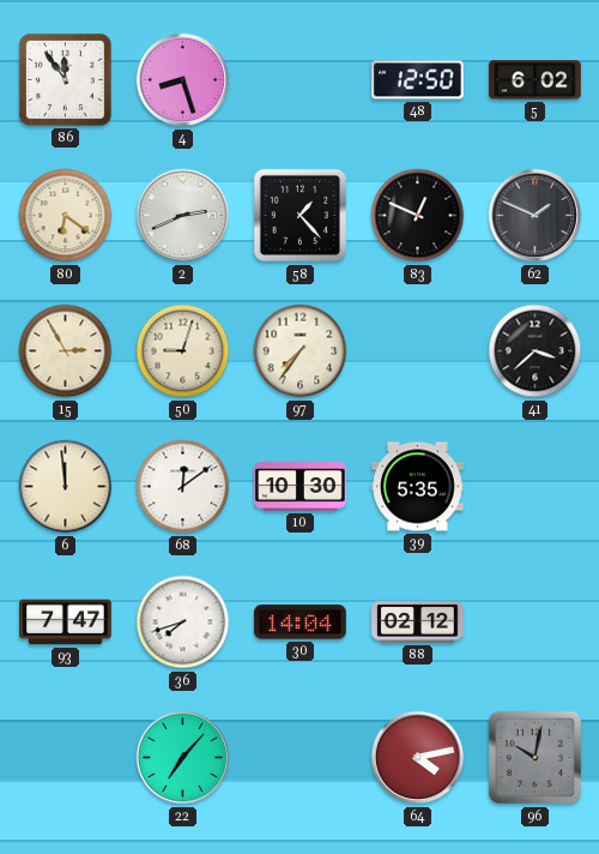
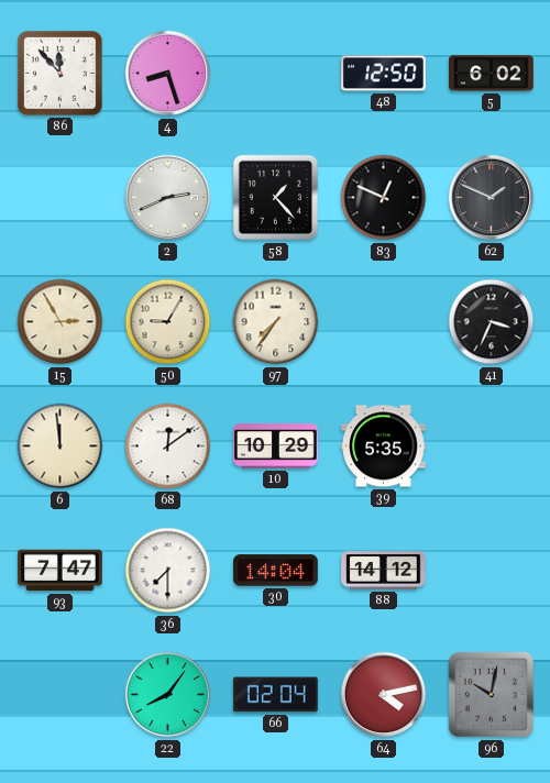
86: 11:54 -> 11:53
80: 6:21 -> none
50: 9:03 -> 9:05
41: 3:38 -> 3:34
10: 10:30 -> 10:29
36: 7:42 -> 7:30
88: 02:12 -> 14:12
22: 7:07 -> 8:06
66: none -> 02:04
